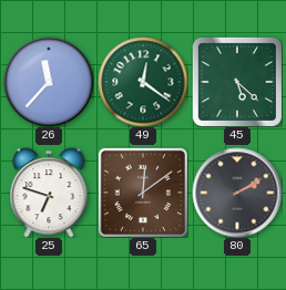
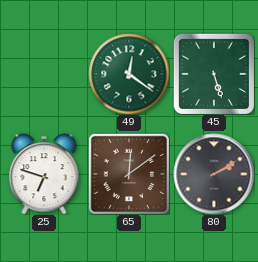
26: 11:37 -> none
45: 5:22 -> 5:27
